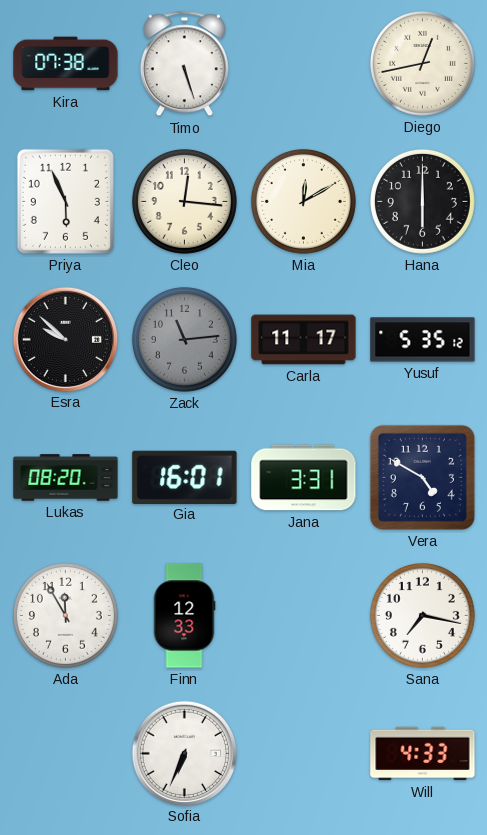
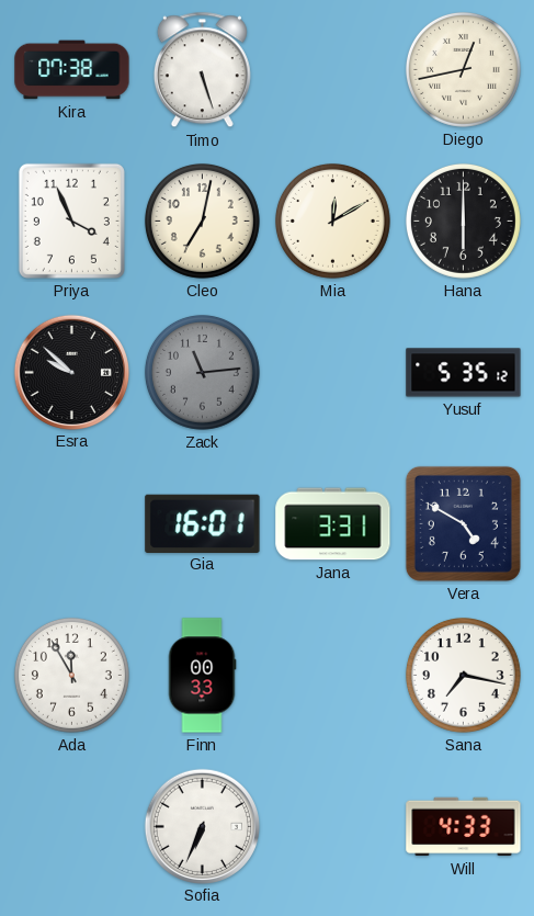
Priya: 5:56 -> 3:56
Cleo: 12:16 -> 7:02
Carla: 11:17 -> none
Lukas: 08:20 -> none
Finn: 12:33 -> 00:33
